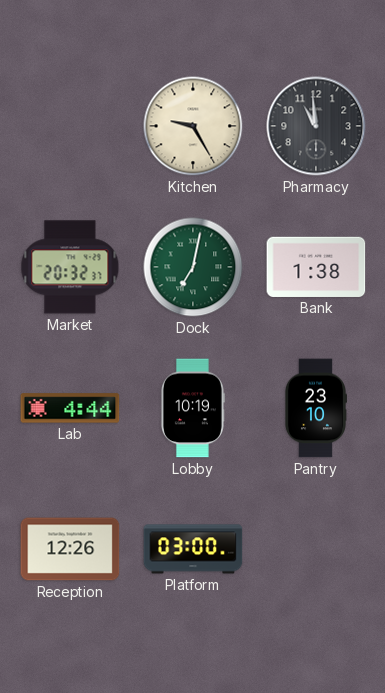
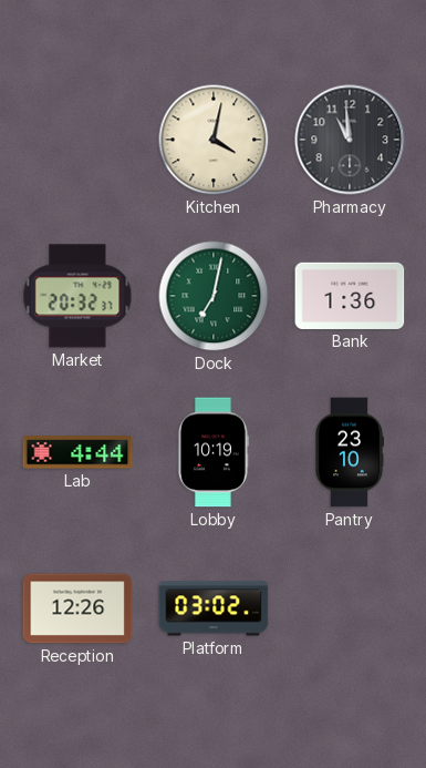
Kitchen: 9:25 -> 4:02
Bank: 1:38 -> 1:36
Platform: 03:00 -> 03:02
